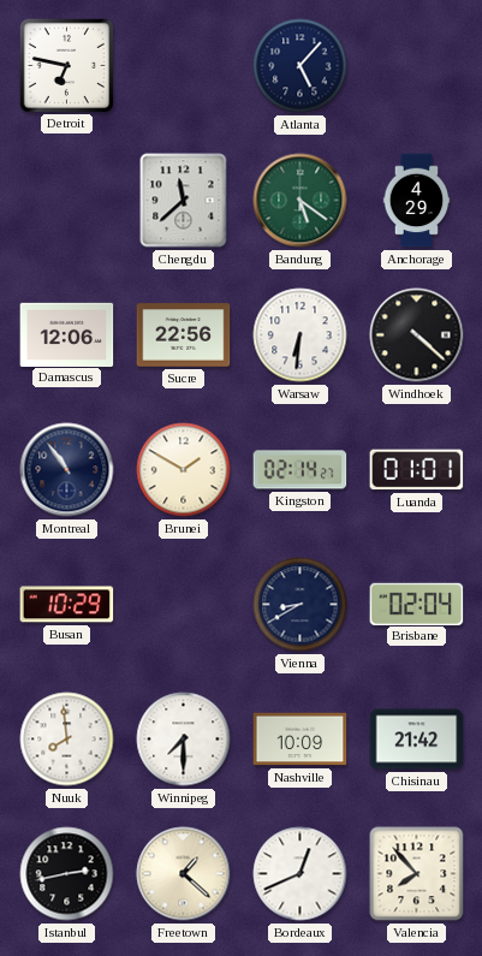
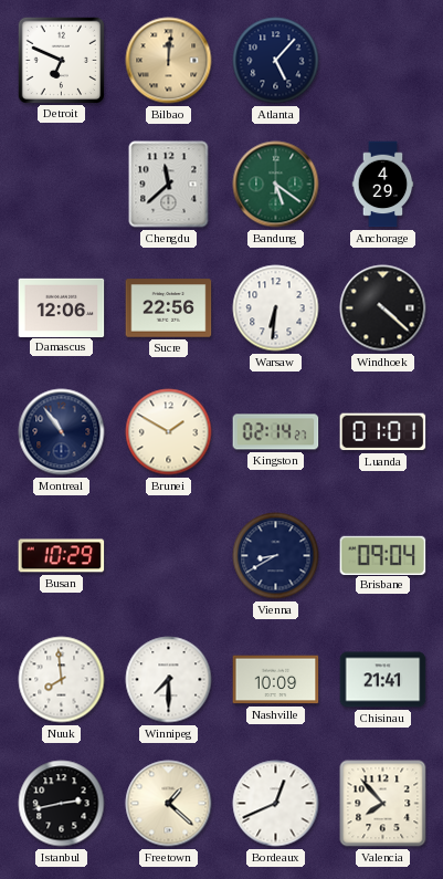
Detroit: 6:47 -> 6:49
Bilbao: none -> 12:01
Brisbane: 02:04 -> 09:04
Chisinau: 21:42 -> 21:41
